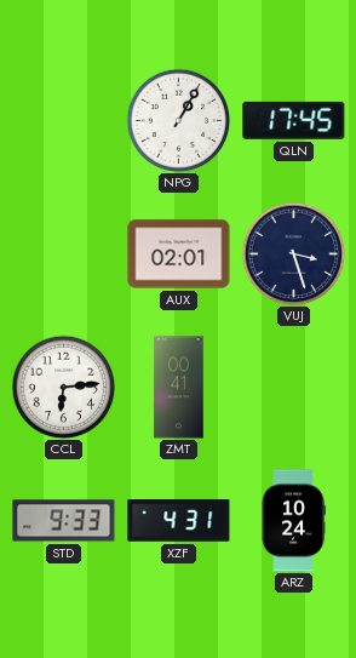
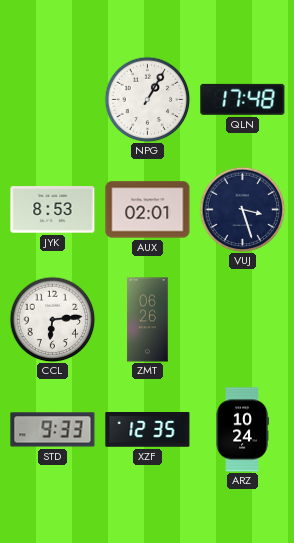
QLN: 17:45 -> 17:48
JYK: none -> 8:53
ZMT: 00:41 -> 06:26
XZF: 4:31 -> 12:35
